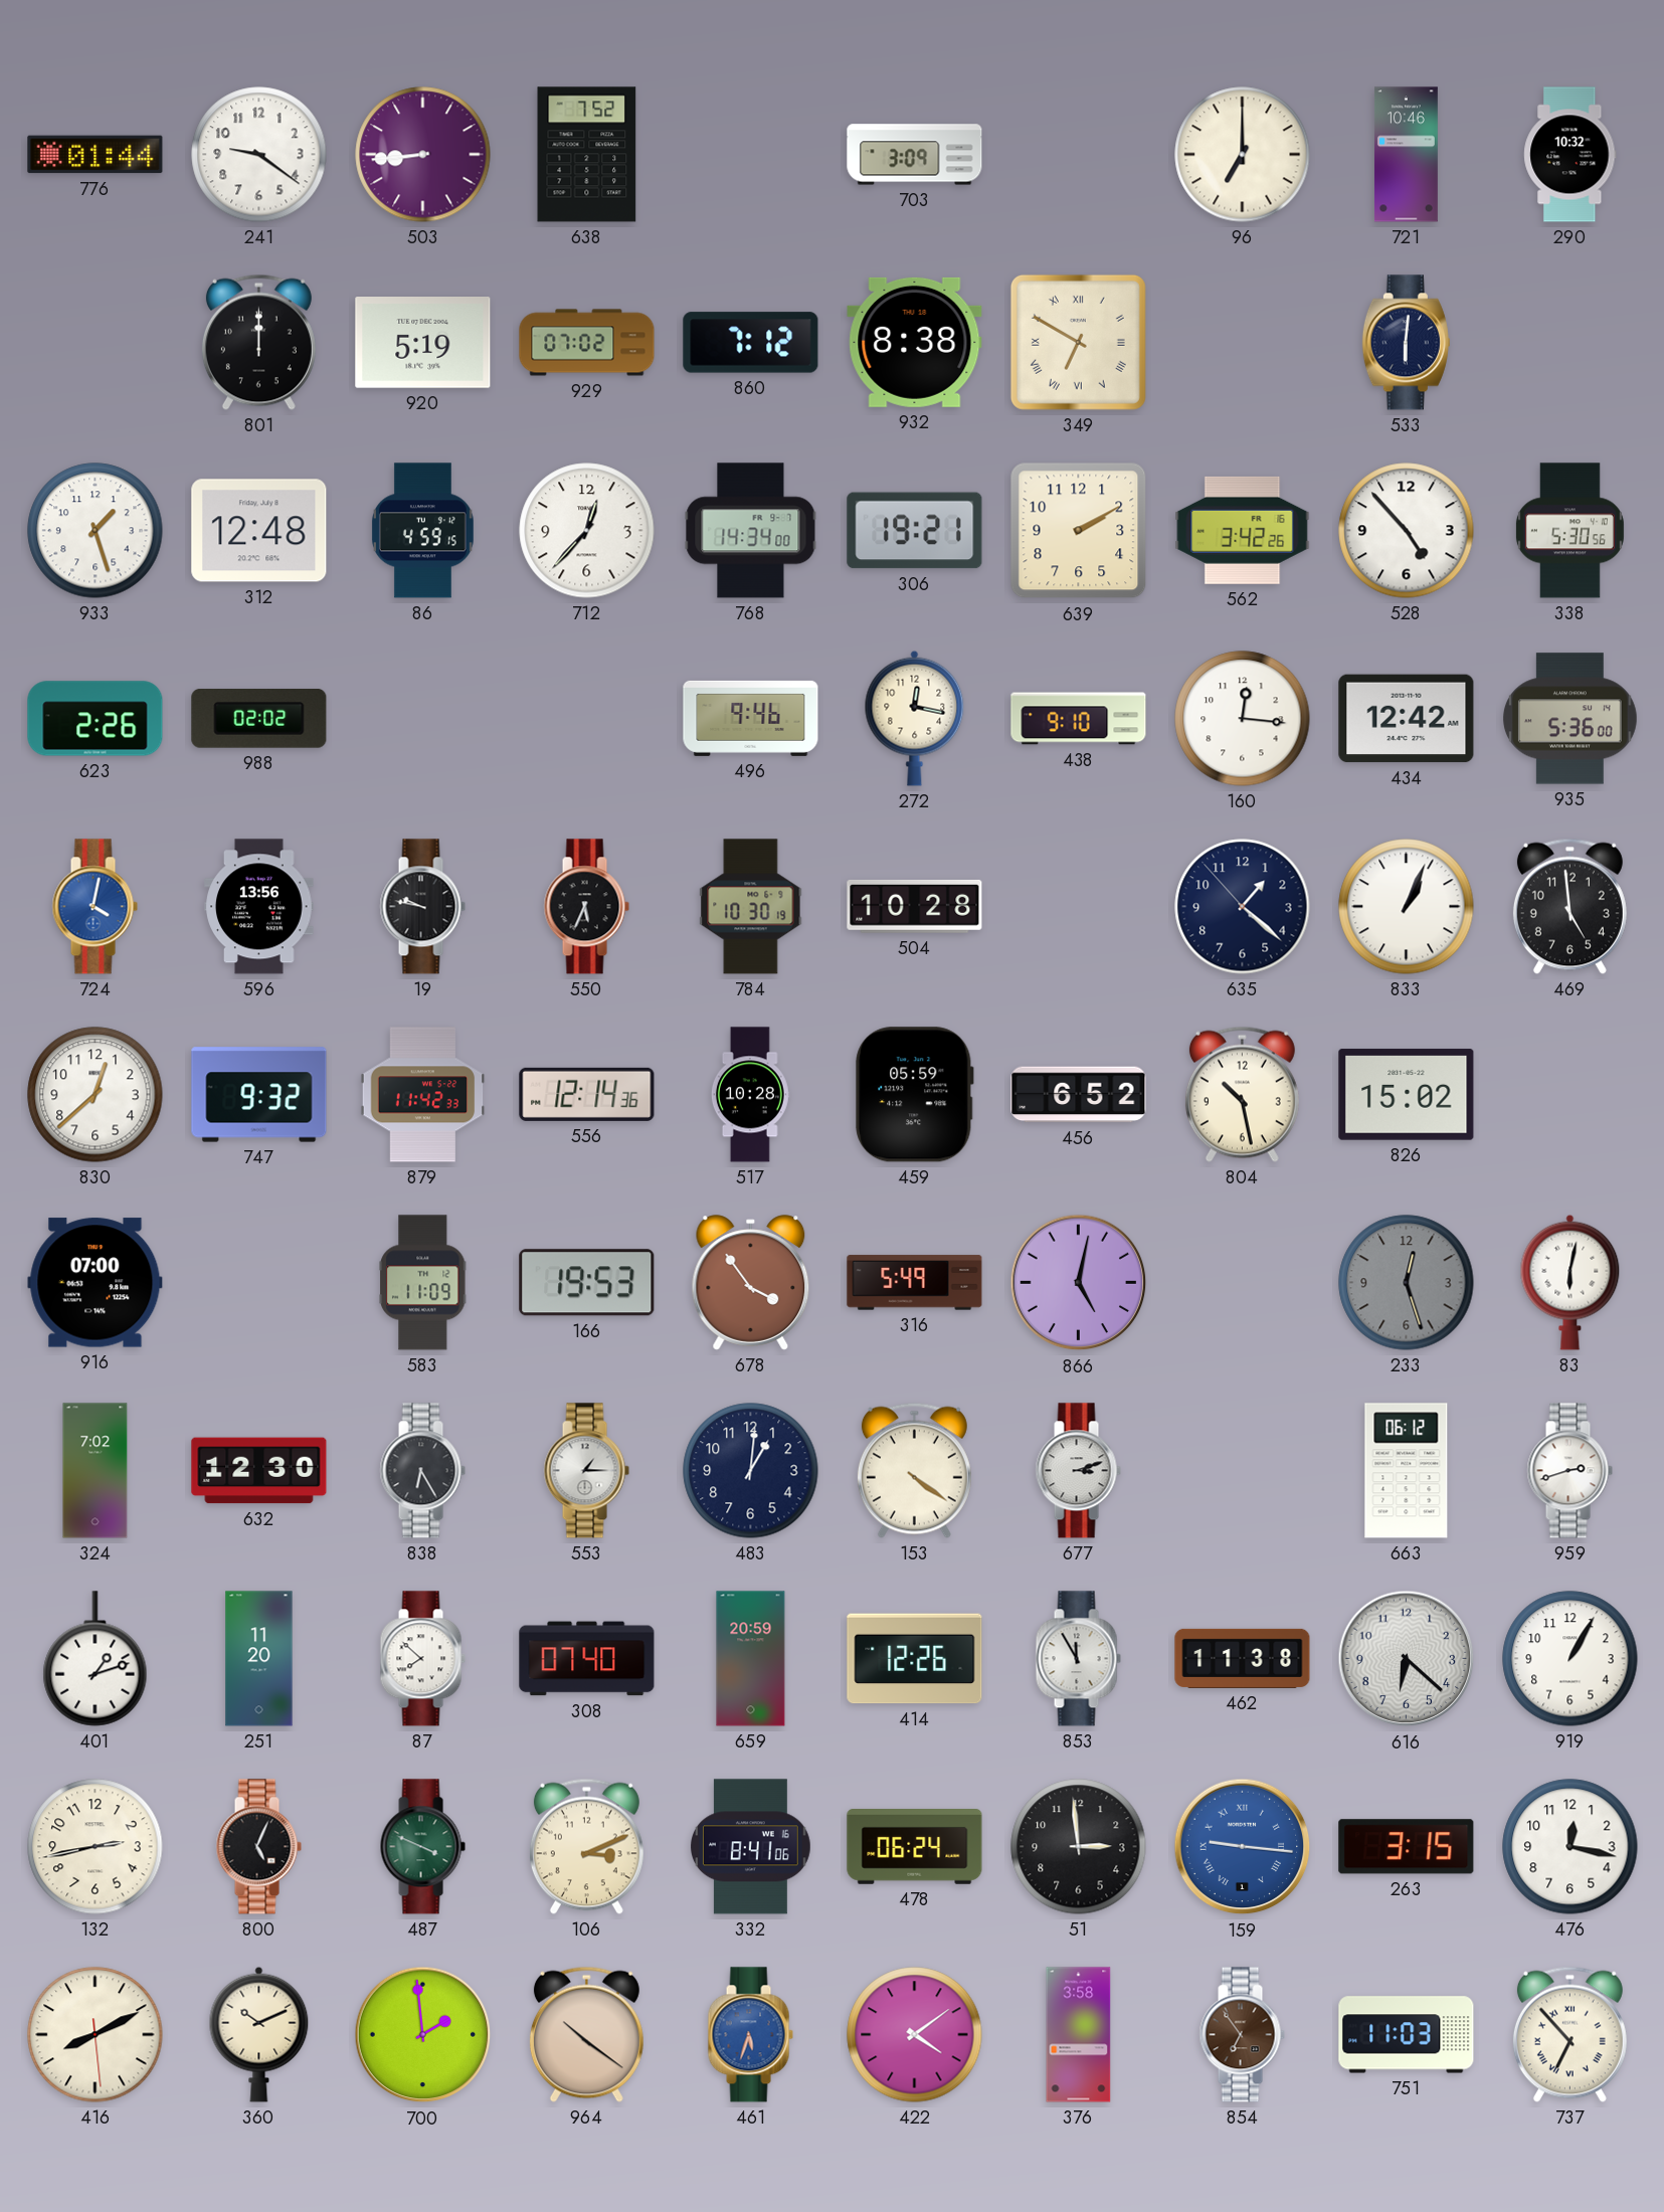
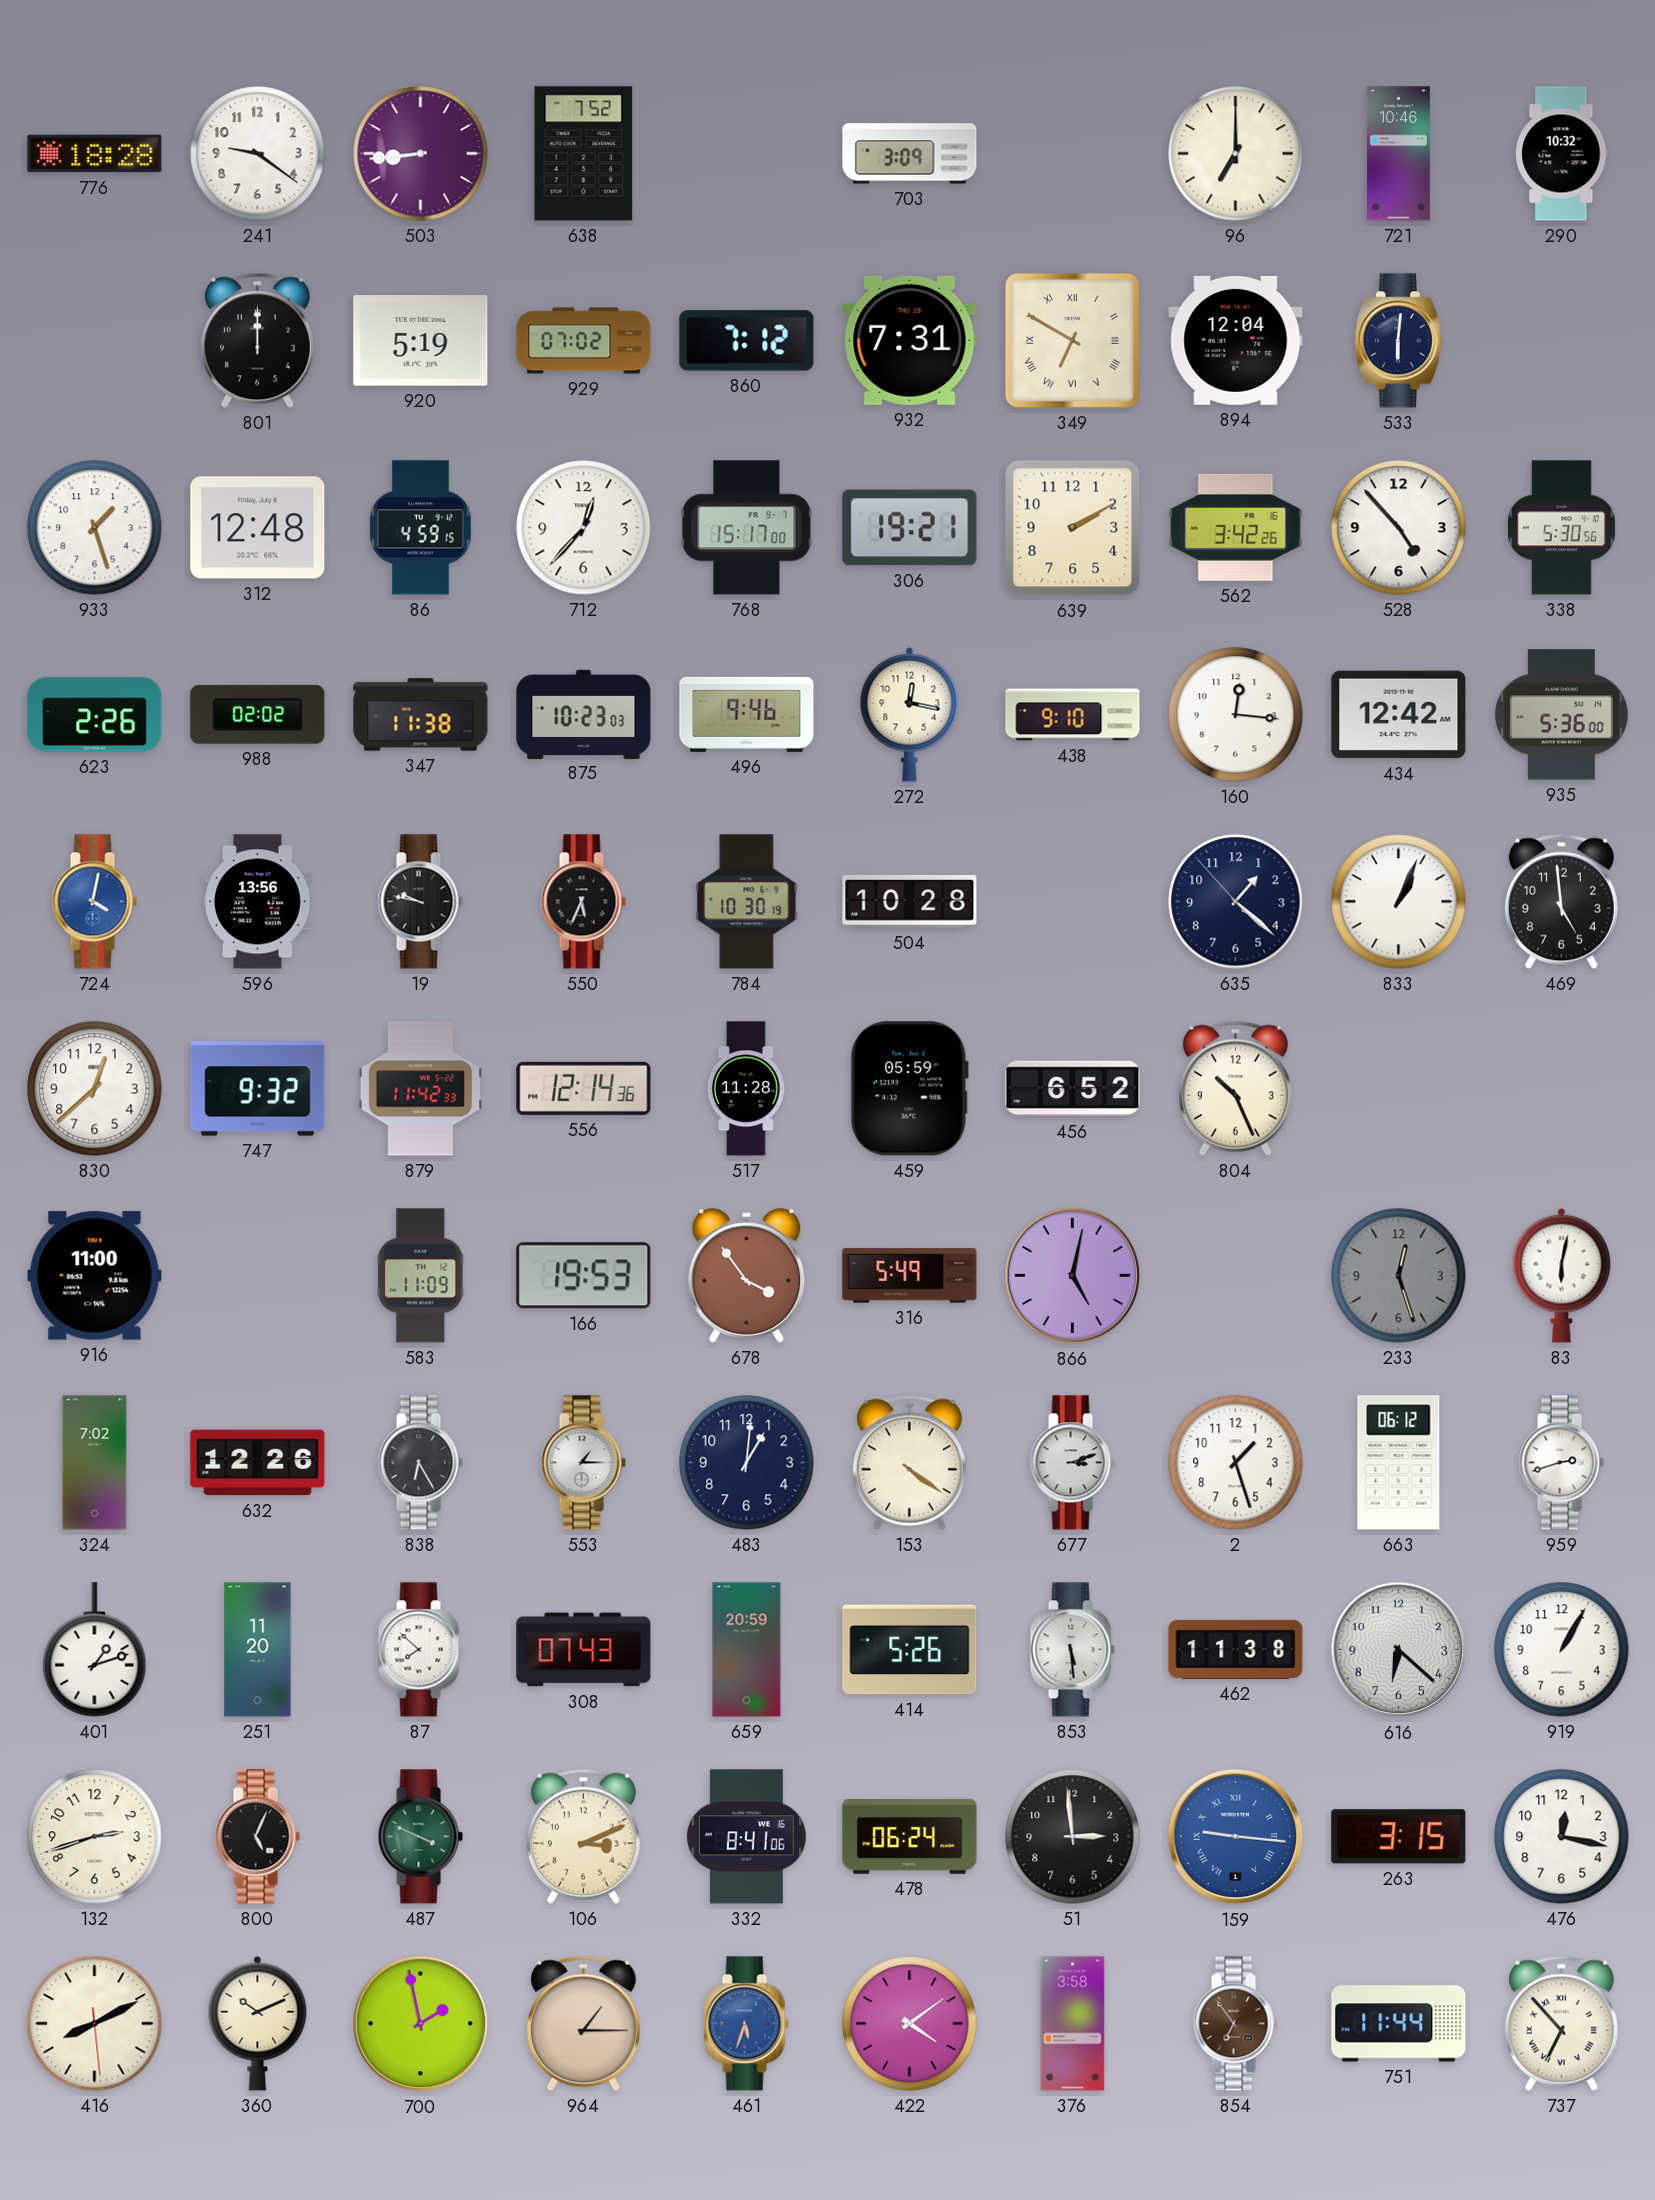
776: 01:44 -> 18:28
932: 8:38 -> 7:31
894: none -> 12:04
768: 14:34 -> 15:17
347: none -> 11:38
875: none -> 10:23
517: 10:28 -> 11:28
804: 10:28 -> 10:26
826: 15:02 -> none
916: 07:00 -> 11:00
632: 12:30 -> 12:26
2: none -> 1:27
308: 07:40 -> 07:43
414: 12:26 -> 5:26
853: 11:55 -> 5:29
132: 2:43 -> 2:42
700: 1:59 -> 1:58
964: 10:21 -> 1:15
751: 11:03 -> 11:44
